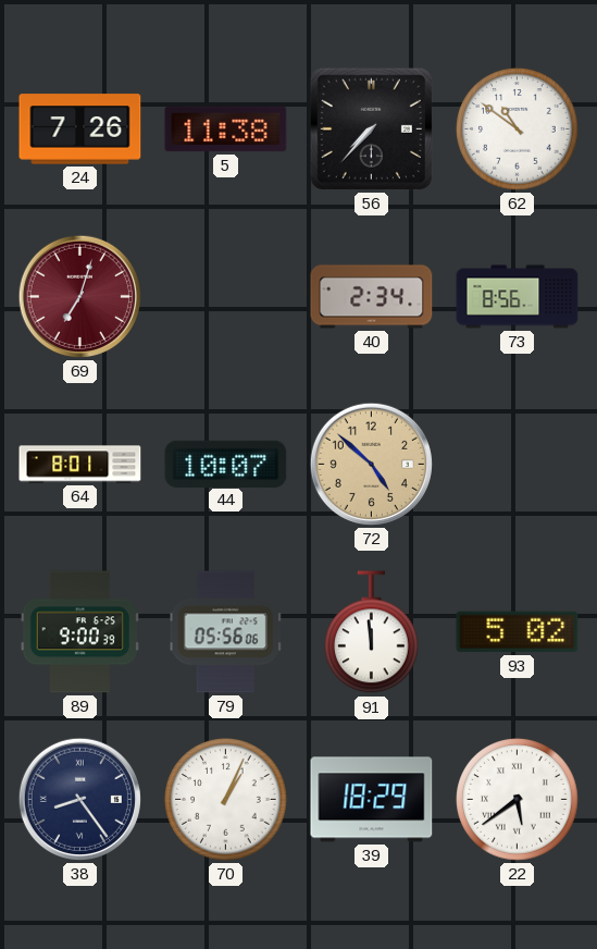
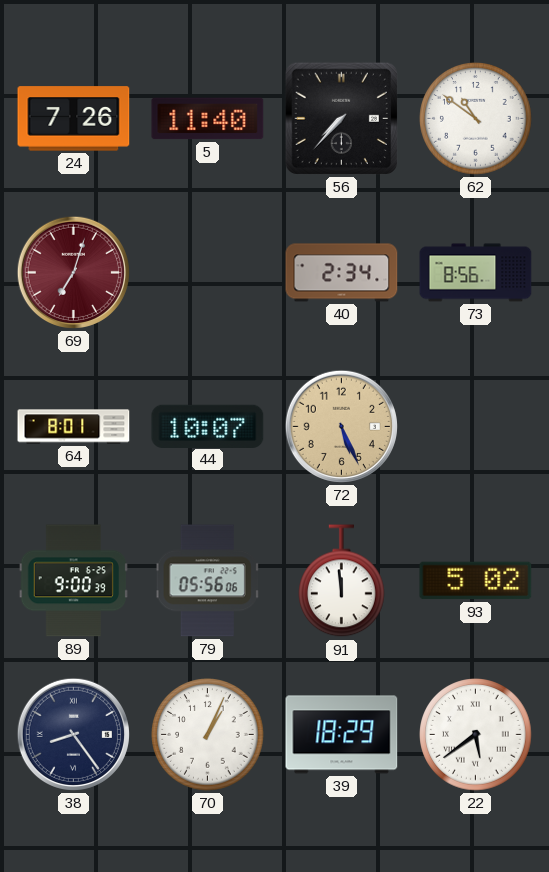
5: 11:38 -> 11:40
72: 4:52 -> 5:26
